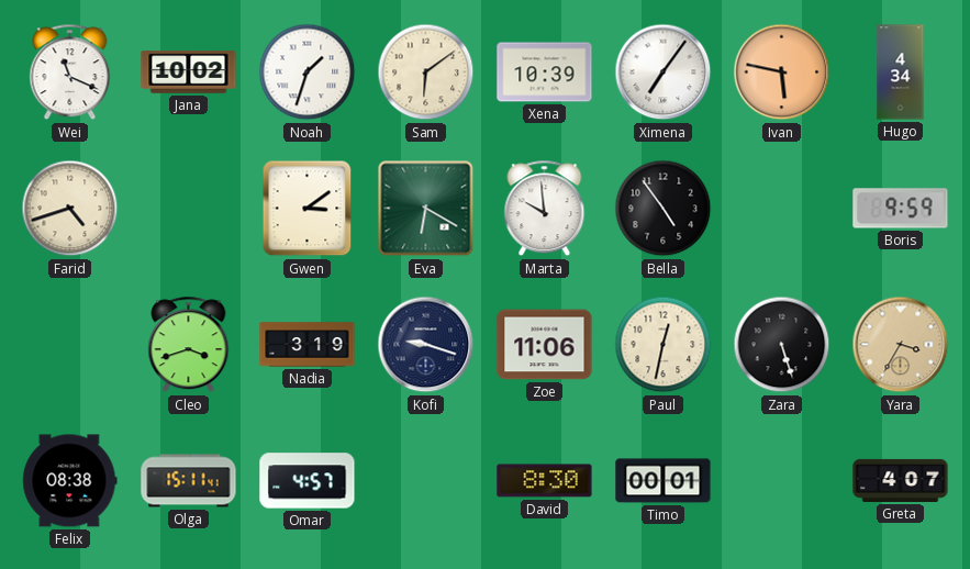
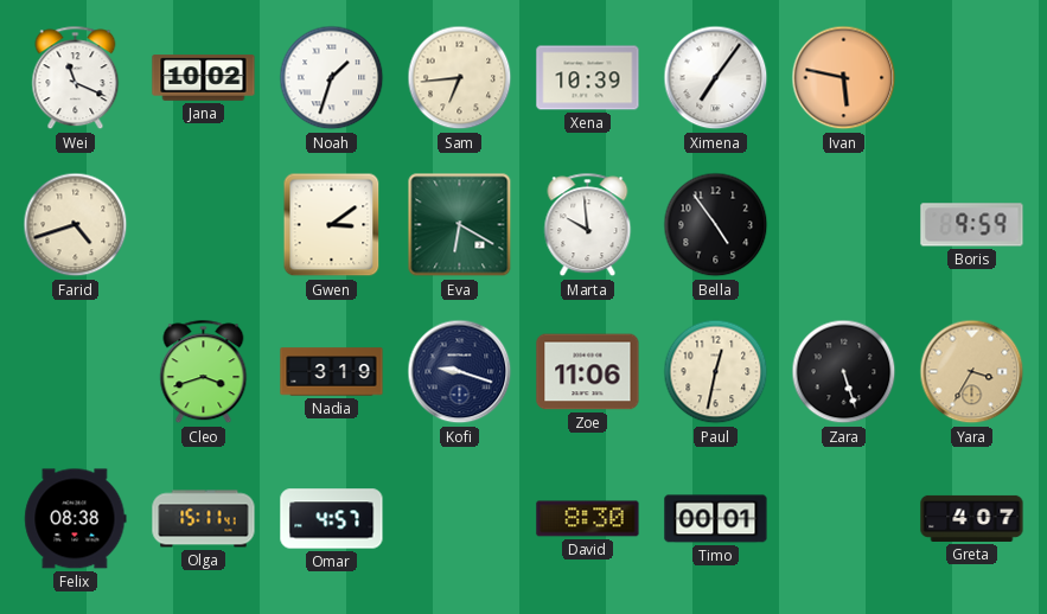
Sam: 6:09 -> 6:44
Hugo: 4:34 -> none
